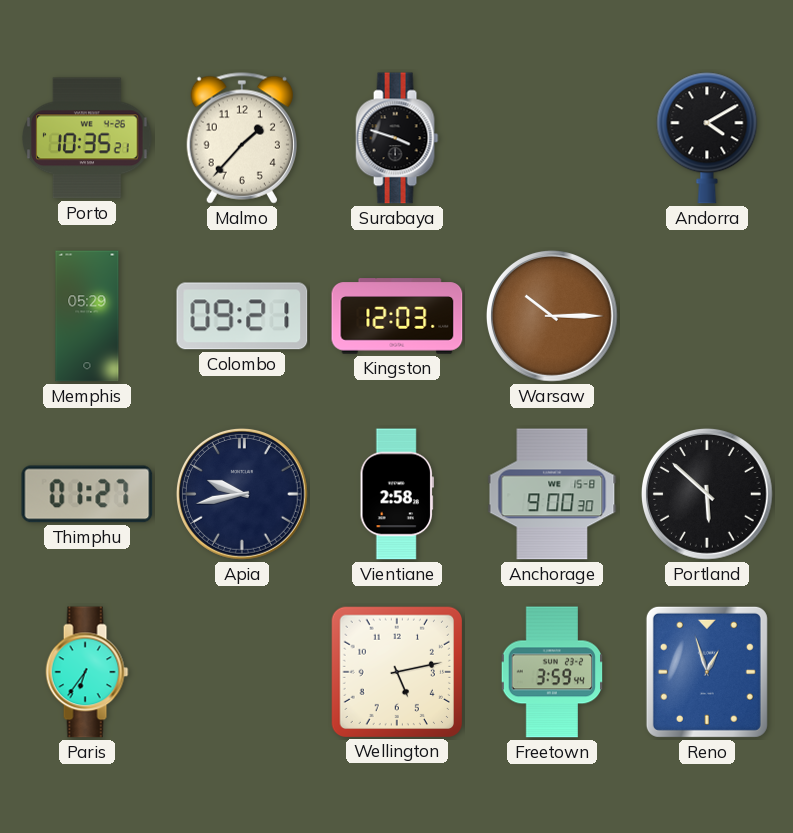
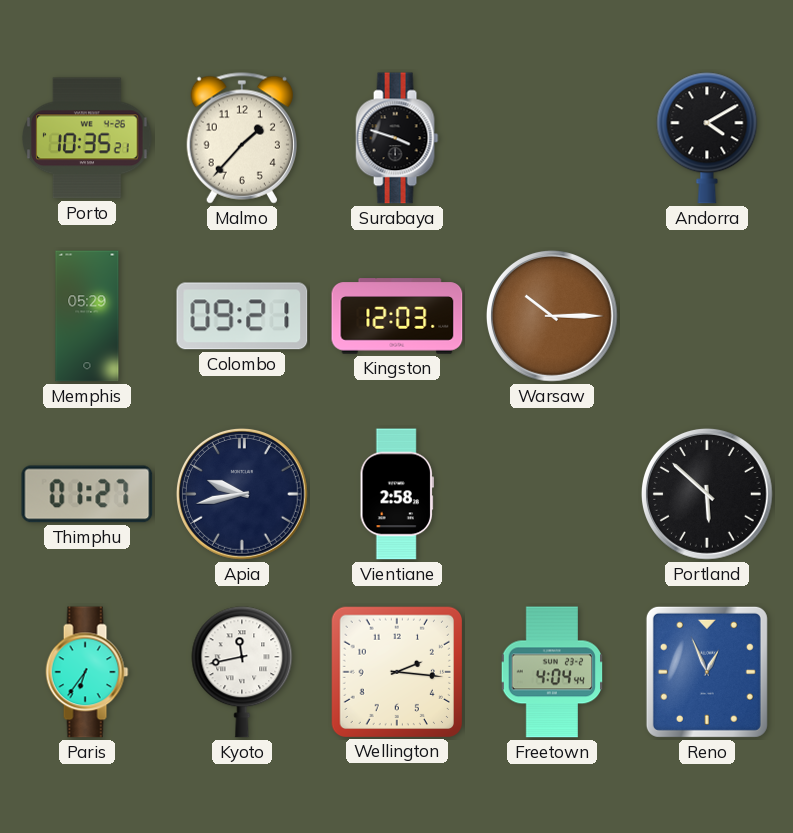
Anchorage: 9:00 -> none
Kyoto: none -> 11:43
Wellington: 5:13 -> 2:16
Freetown: 3:59 -> 4:04
Reno: 12:57 -> 12:56
